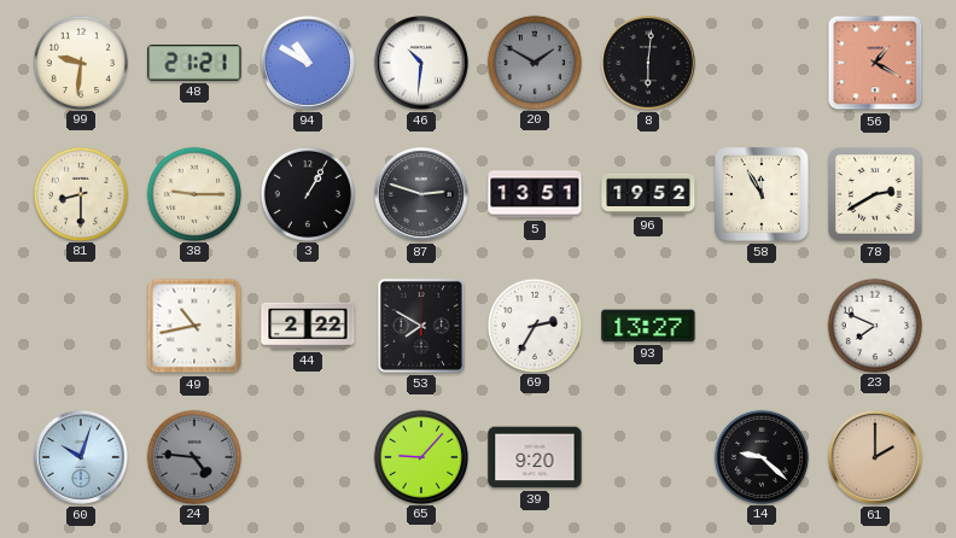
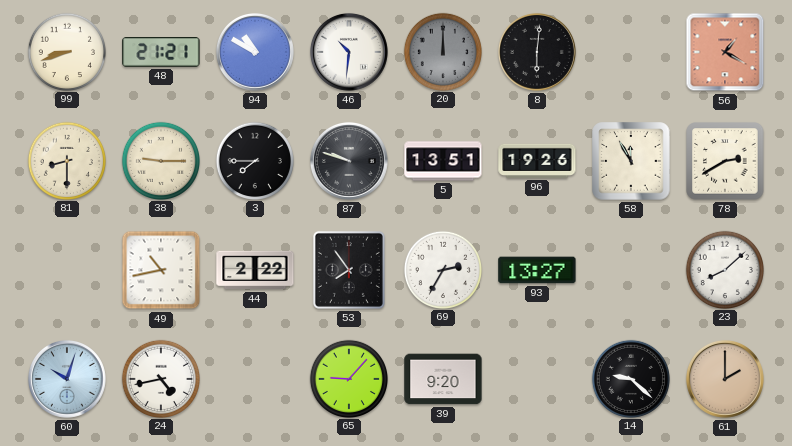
99: 9:31 -> 8:42
20: 1:50 -> 12:00
3: 1:05 -> 7:45
87: 2:48 -> 9:48
96: 19:52 -> 19:26
53: 7:50 -> 7:54
23: 7:49 -> 8:08
24: 4:46 -> 4:43
24 dial: grey -> white
